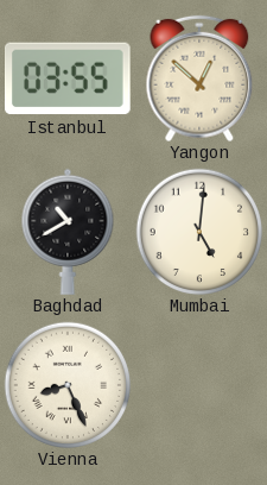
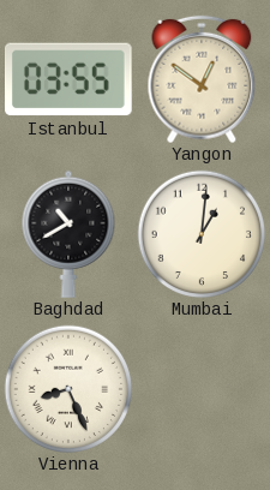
Yangon: 12:52 -> 12:51
Mumbai: 5:01 -> 1:01
